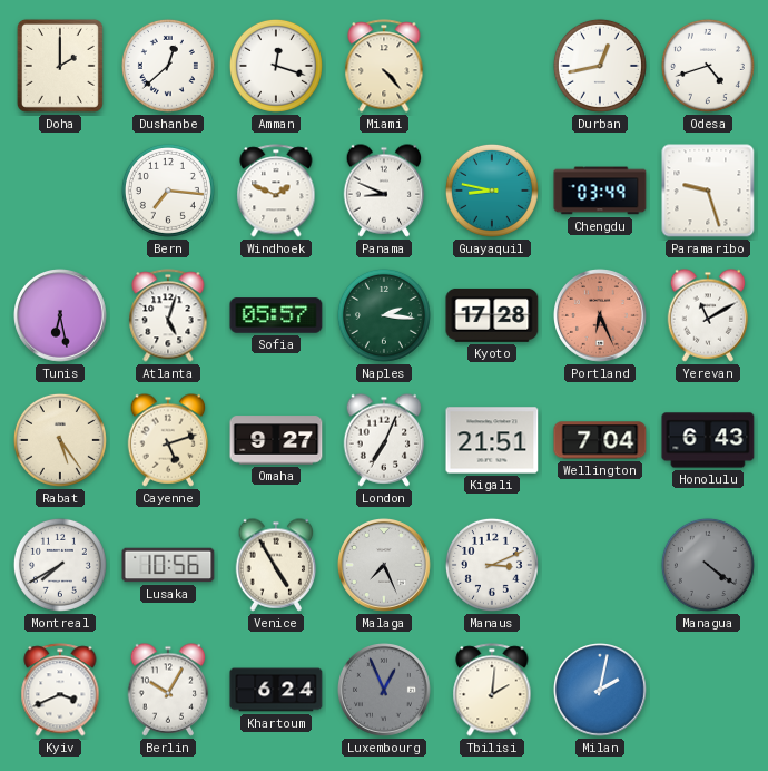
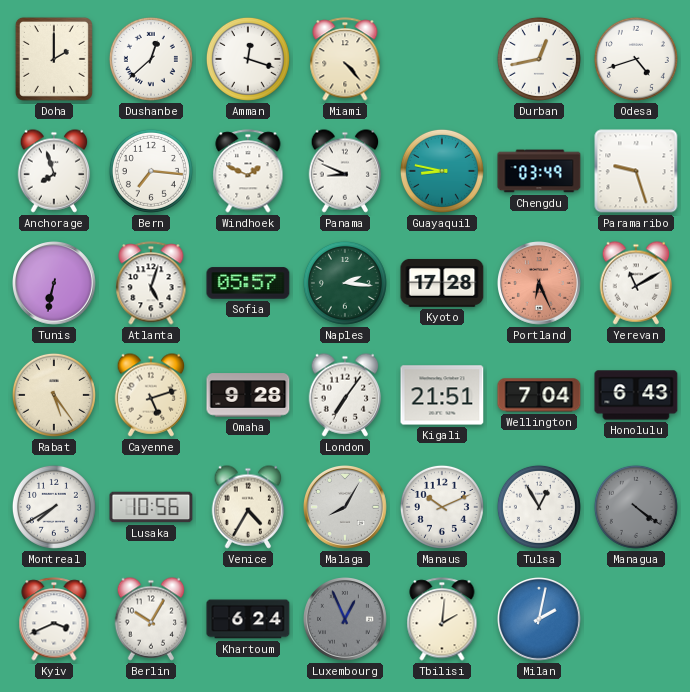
Anchorage: none -> 7:57
Tunis: 6:28 -> 6:32
Omaha: 9:27 -> 9:28
London: 7:04 -> 7:06
Venice: 4:55 -> 4:35
Malaga: 7:26 -> 8:05
Manaus: 3:11 -> 10:11
Tulsa: none -> 12:55
